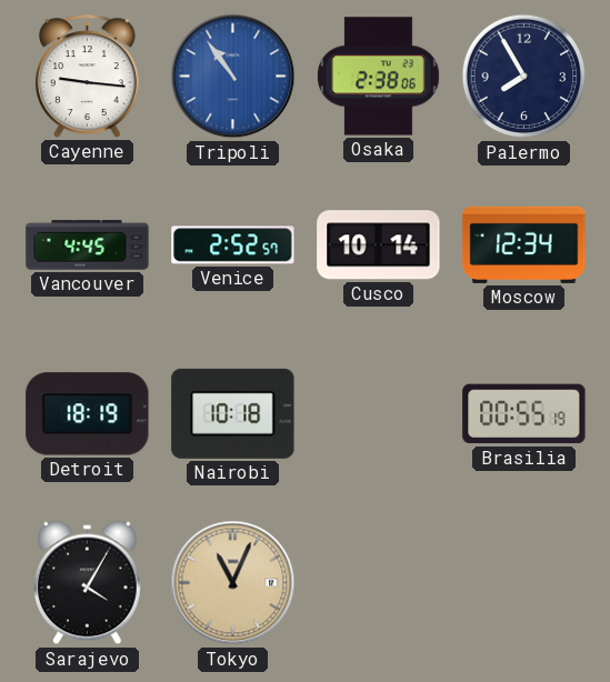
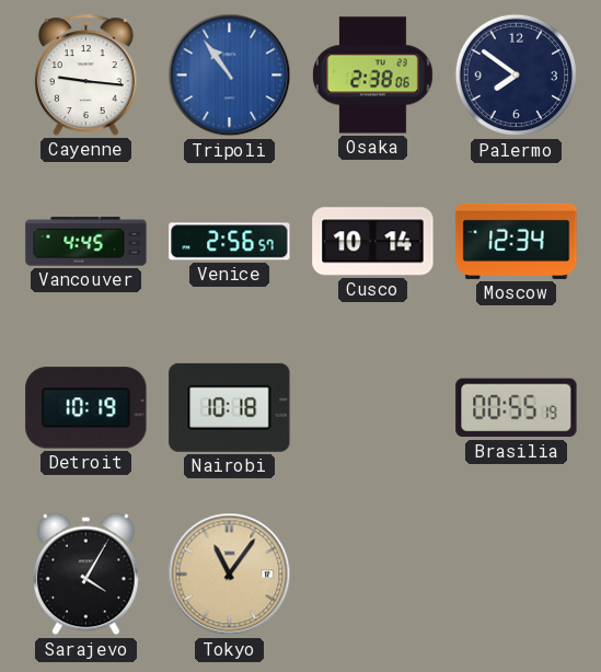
Palermo: 7:55 -> 7:51
Venice: 2:52 -> 2:56
Detroit: 18:19 -> 10:19
Tokyo: 11:04 -> 11:06
